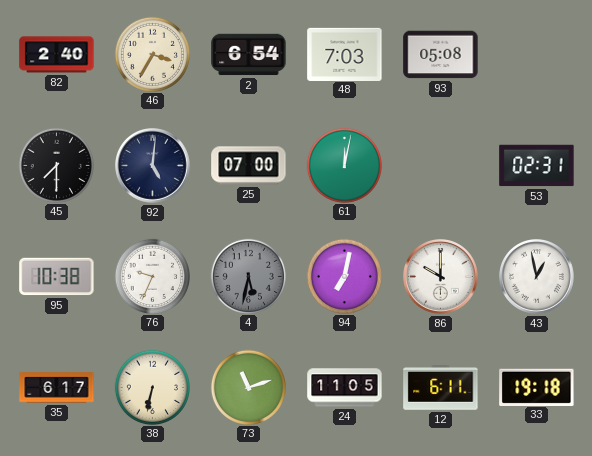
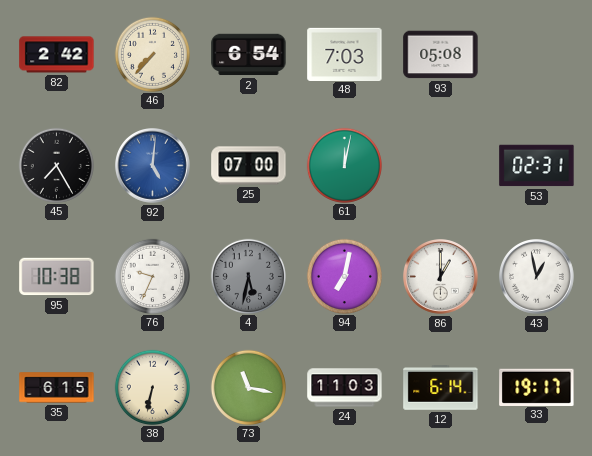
82: 2:40 -> 2:42
46: 3:35 -> 7:37
45: 7:30 -> 7:25
92 dial: navy -> blue
86: 10:00 -> 1:00
35: 6:17 -> 6:15
73: 11:12 -> 11:17
24: 11:05 -> 11:03
12: 6:11 -> 6:14
33: 19:18 -> 19:17
